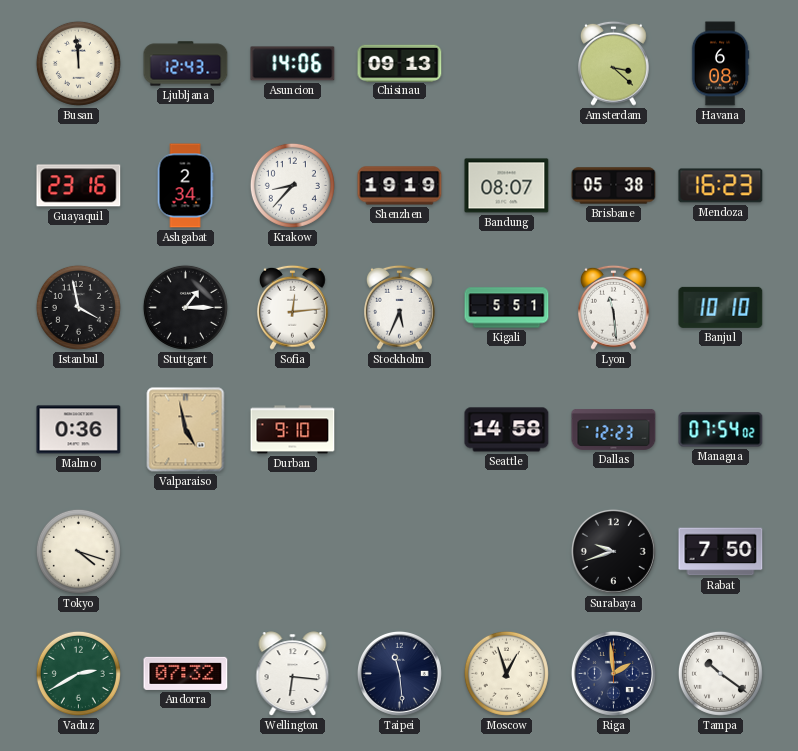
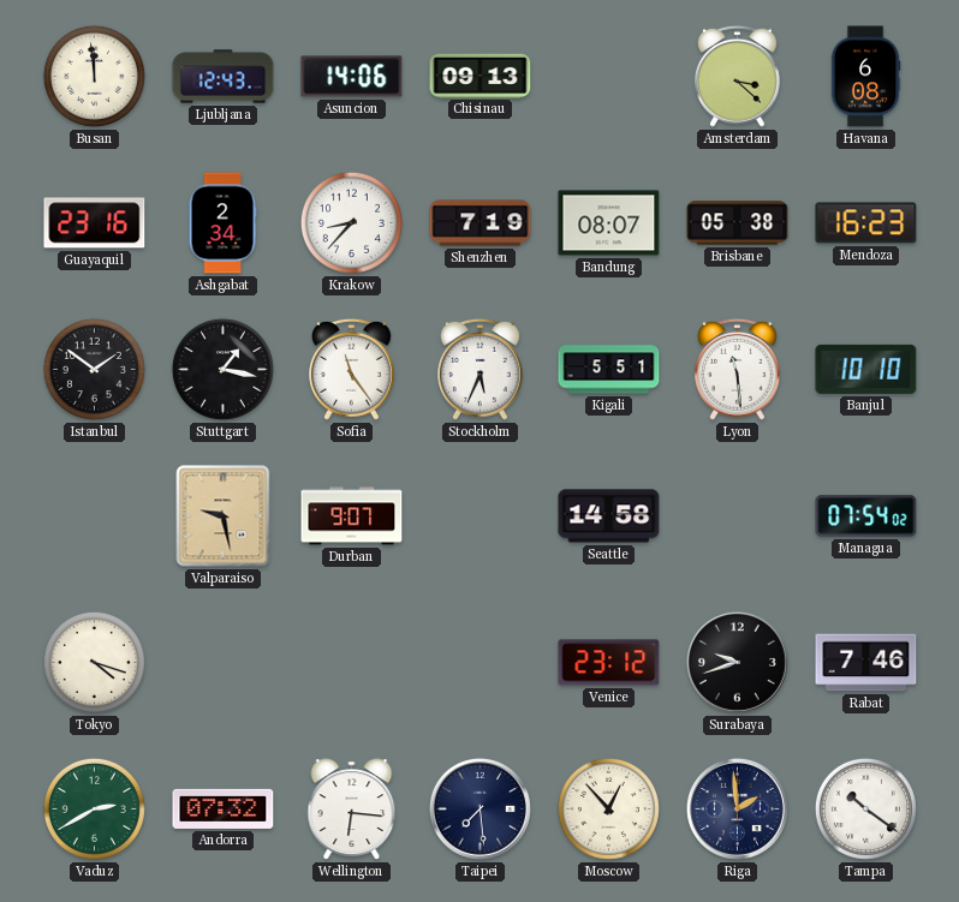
Shenzhen: 19:19 -> 7:19
Istanbul: 3:58 -> 1:51
Stuttgart: 1:15 -> 1:17
Sofia: 12:14 -> 11:24
Malmo: 0:36 -> none
Valparaiso: 4:58 -> 9:28
Durban: 9:10 -> 9:07
Dallas: 12:23 -> none
Venice: none -> 23:12
Rabat: 7:50 -> 7:46
Taipei: 11:29 -> 7:29
Moscow: 12:57 -> 12:53
